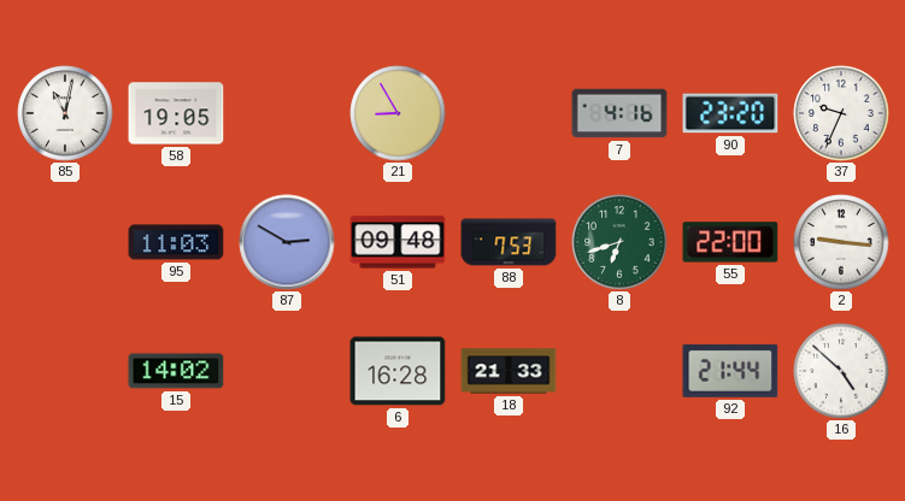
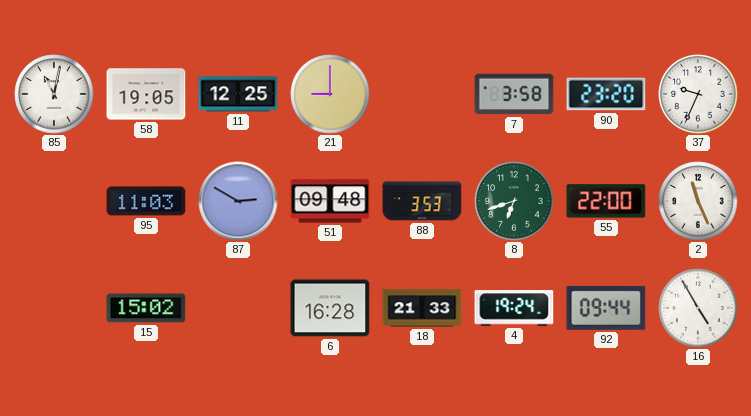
11: none -> 12:25
21: 8:55 -> 9:00
7: 4:16 -> 3:58
88: 7:53 -> 3:53
2: 9:16 -> 11:26
15: 14:02 -> 15:02
4: none -> 19:24
92: 21:44 -> 09:44
16: 4:52 -> 4:55
